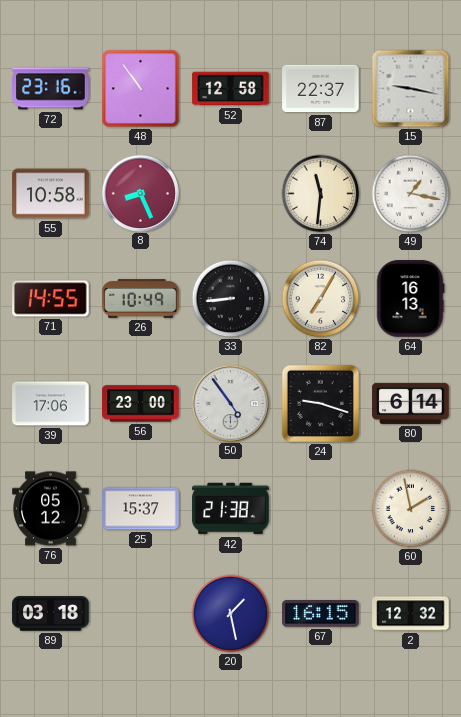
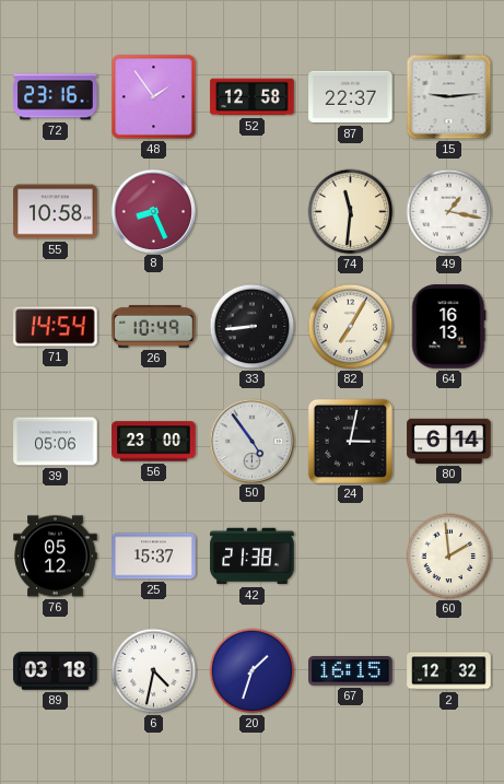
48: 10:54 -> 1:54
15: 9:17 -> 9:14
71: 14:55 -> 14:54
39: 17:06 -> 05:06
24: 9:18 -> 3:02
60: 1:58 -> 1:59
6: none -> 4:32
20: 1:28 -> 1:33
